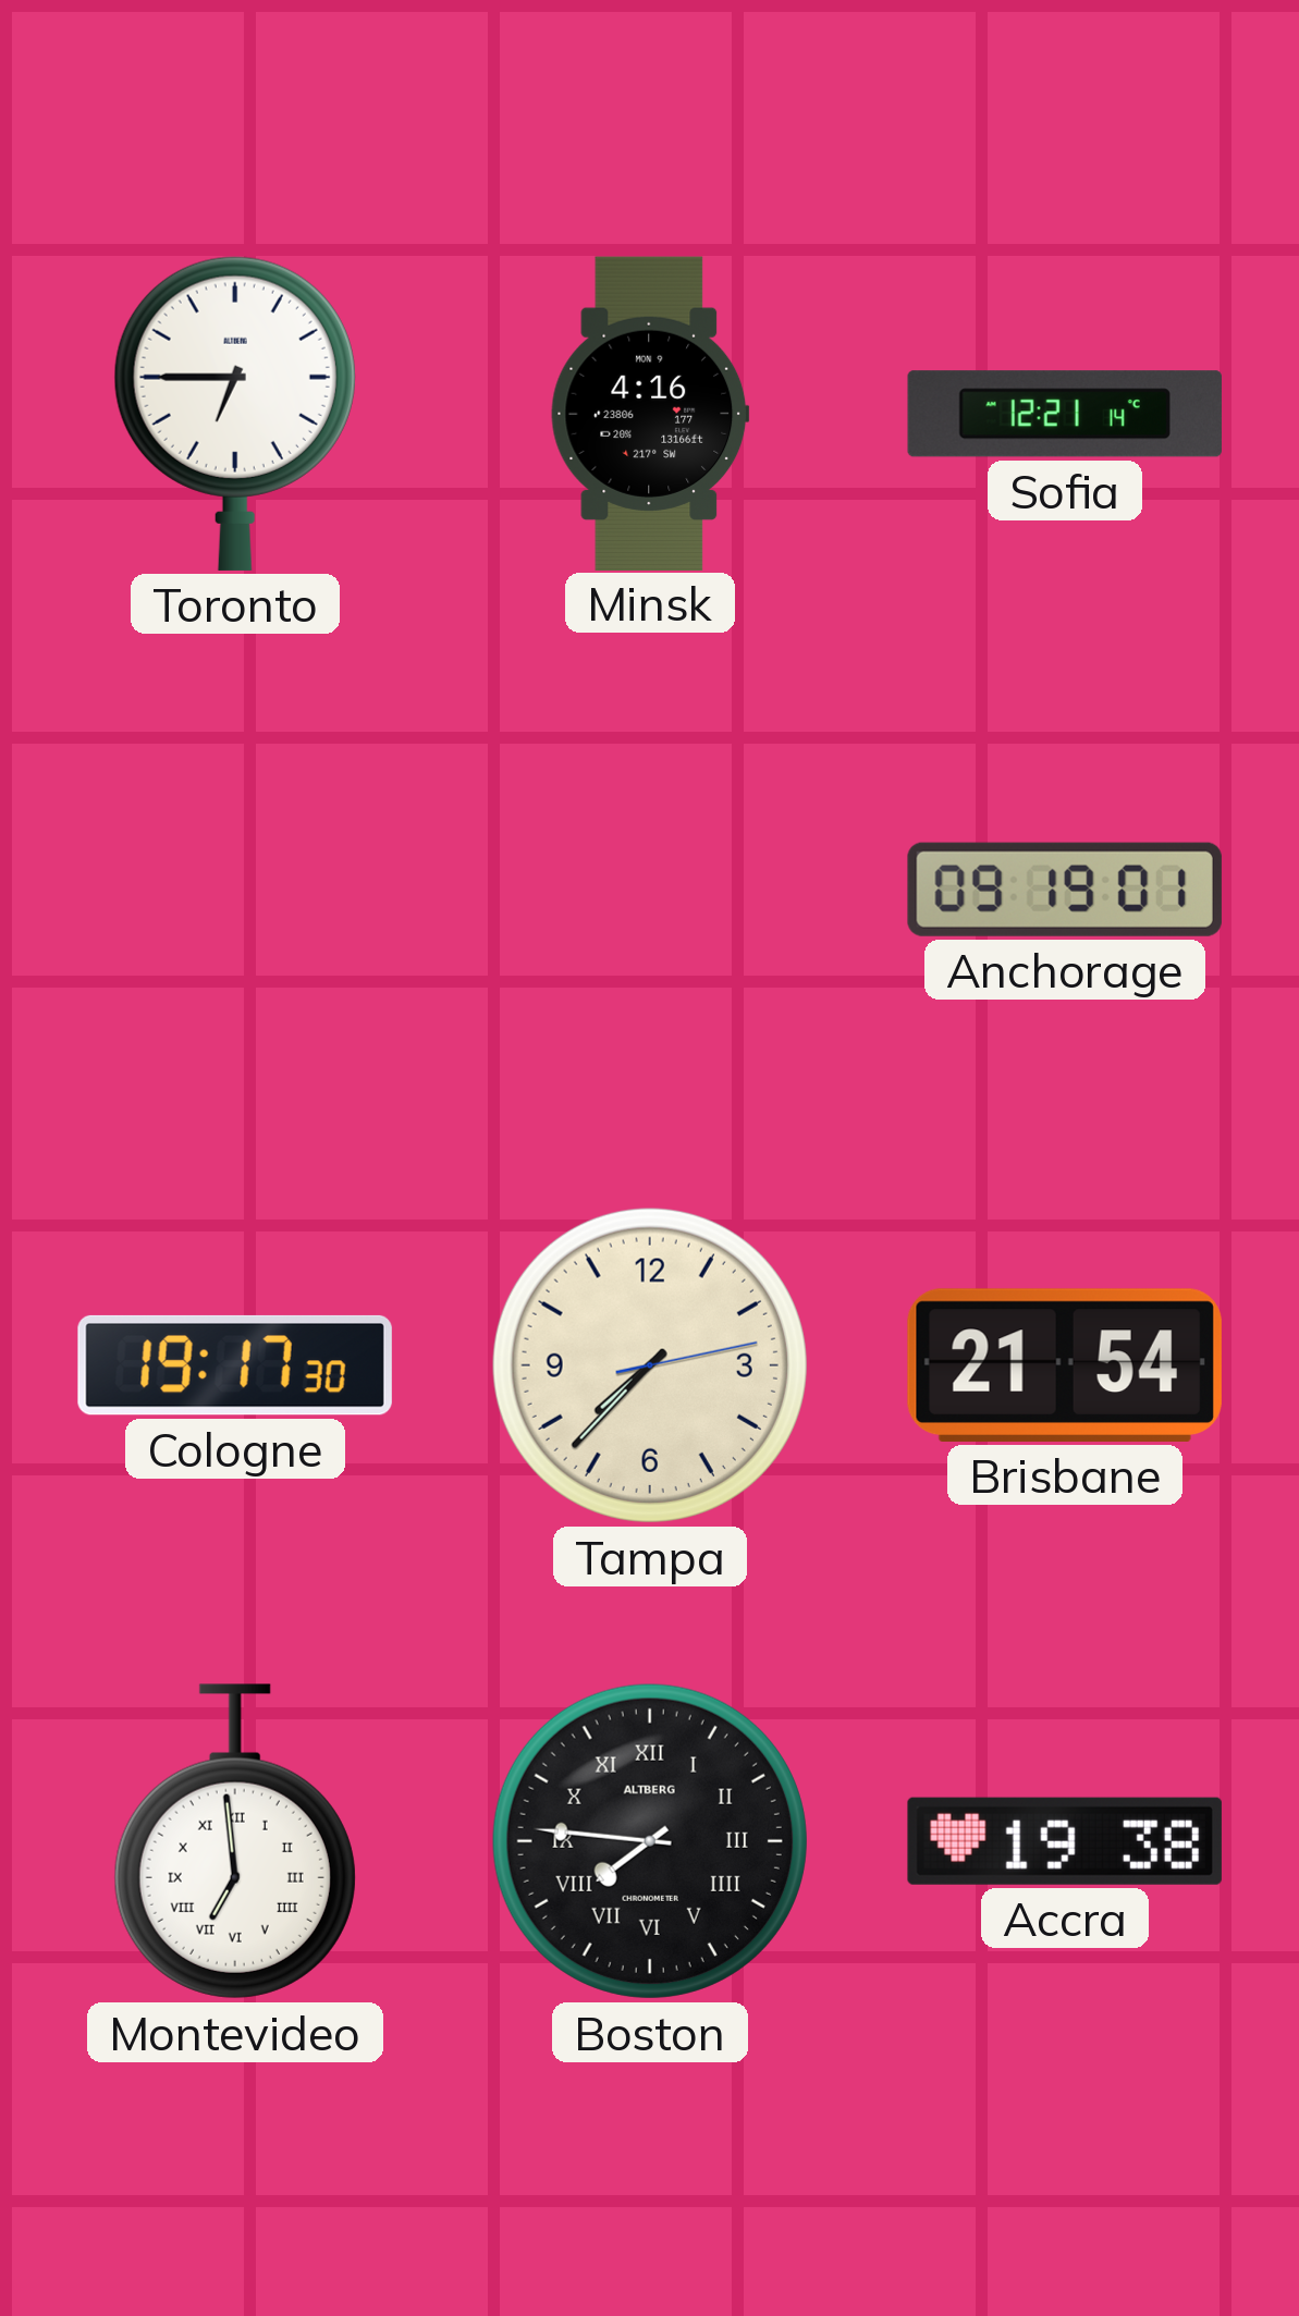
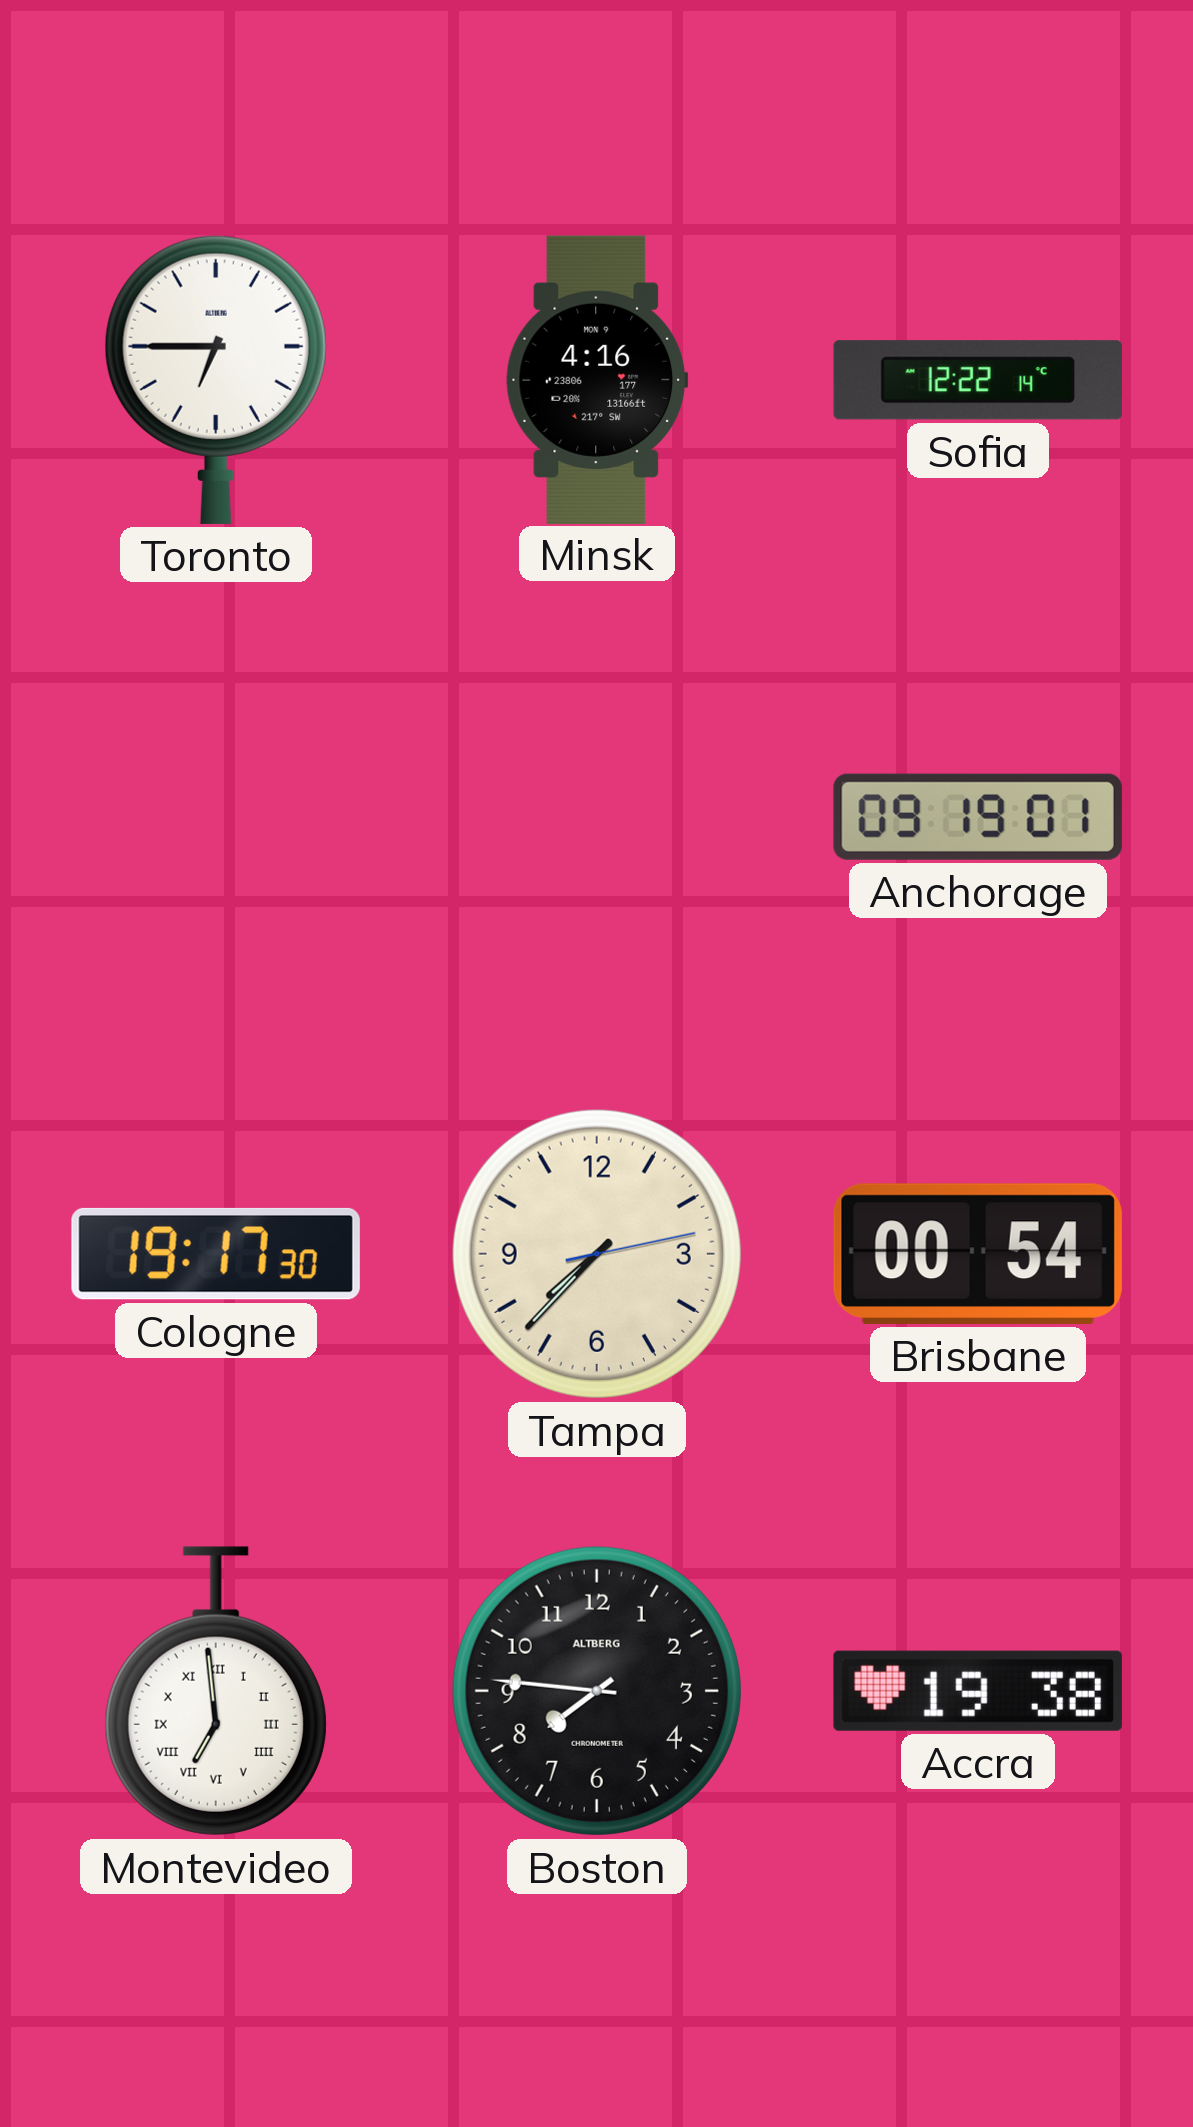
Sofia: 12:21 -> 12:22
Brisbane: 21:54 -> 00:54
Boston numerals: Roman -> Arabic
